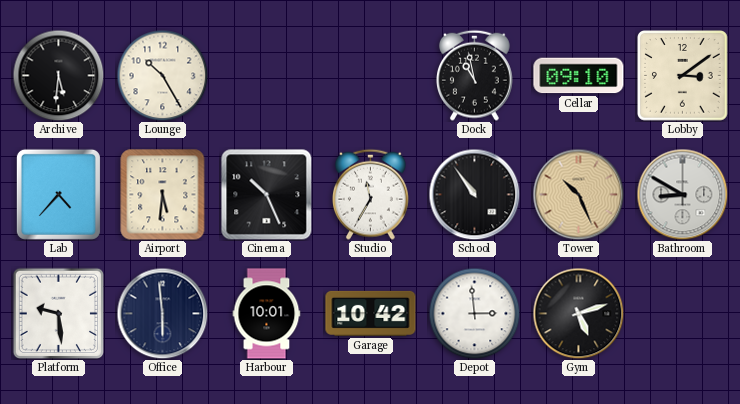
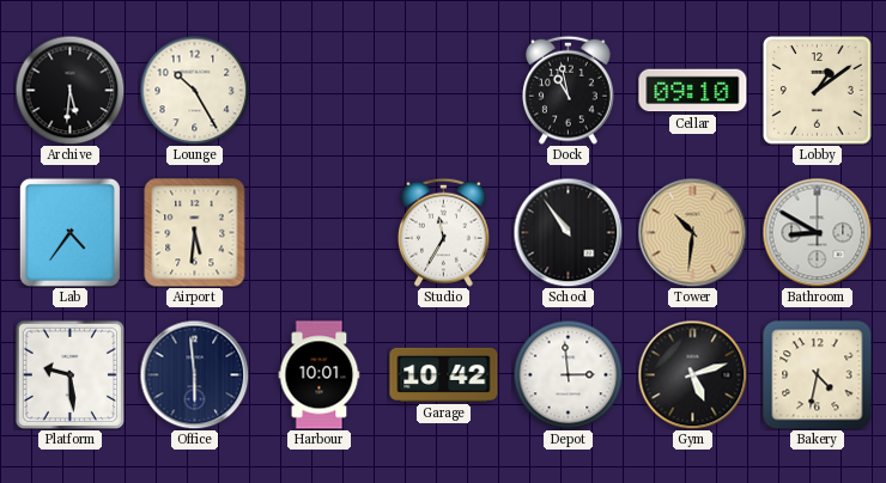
Lobby: 3:09 -> 1:09
Lab: 4:37 -> 4:36
Cinema: 10:26 -> none
Tower: 10:26 -> 10:31
Bakery: none -> 4:32
